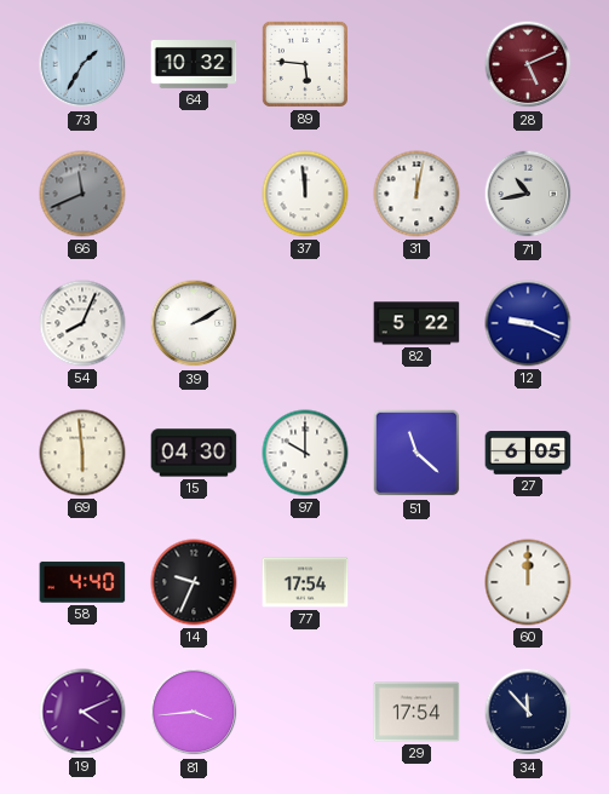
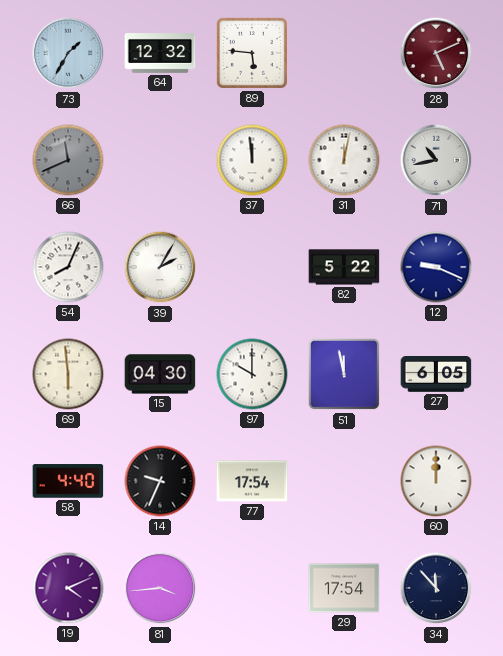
64: 10:32 -> 12:32
39: 2:10 -> 2:05
51: 11:22 -> 11:58
